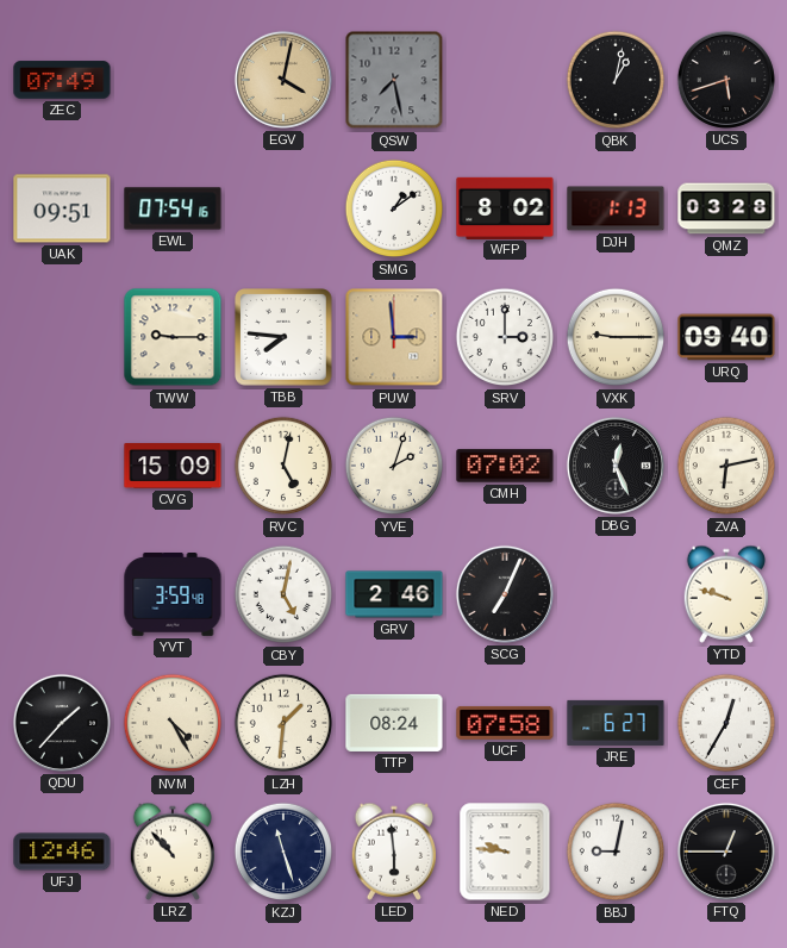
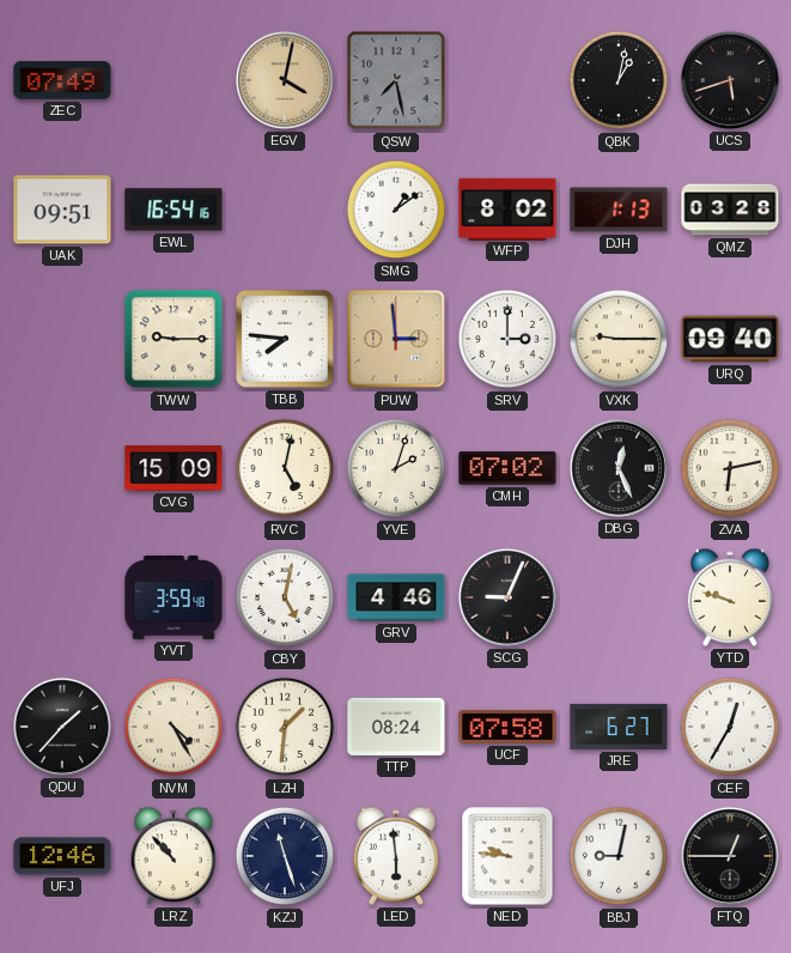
EWL: 07:54 -> 16:54
GRV: 2:46 -> 4:46
SCG: 7:04 -> 9:04
